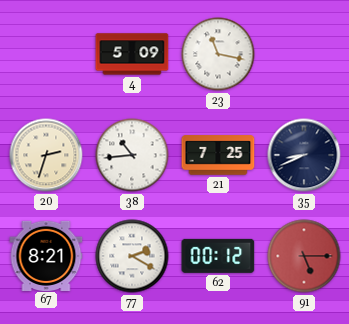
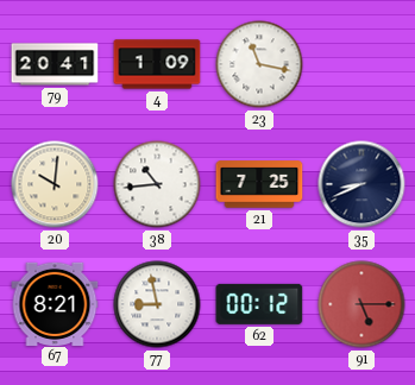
79: none -> 20:41
4: 5:09 -> 1:09
20: 2:33 -> 10:01
77: 2:20 -> 8:58
